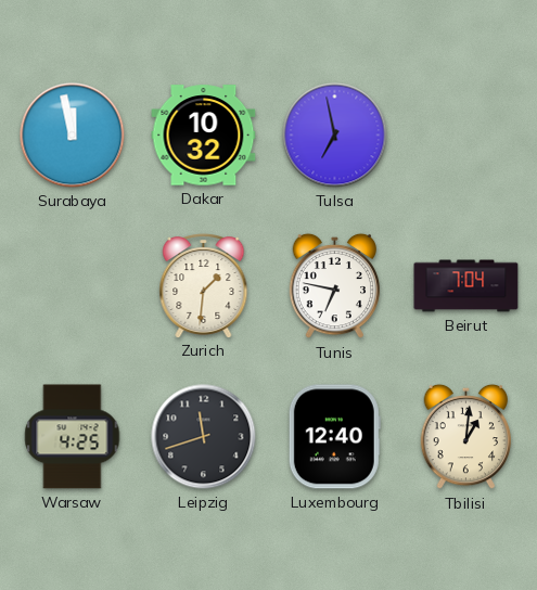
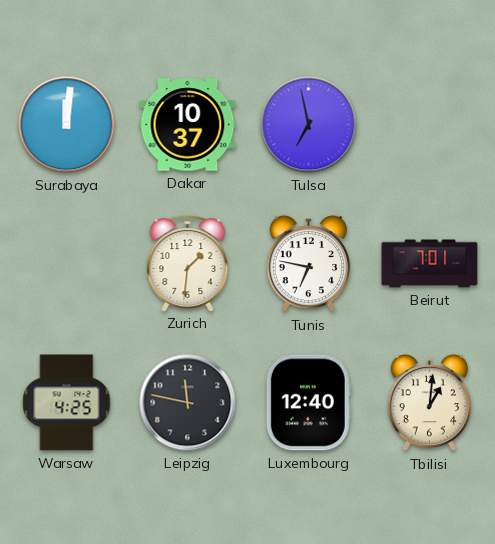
Surabaya: 11:58 -> 12:01
Dakar: 10:32 -> 10:37
Beirut: 7:04 -> 7:01
Leipzig: 11:42 -> 11:47
